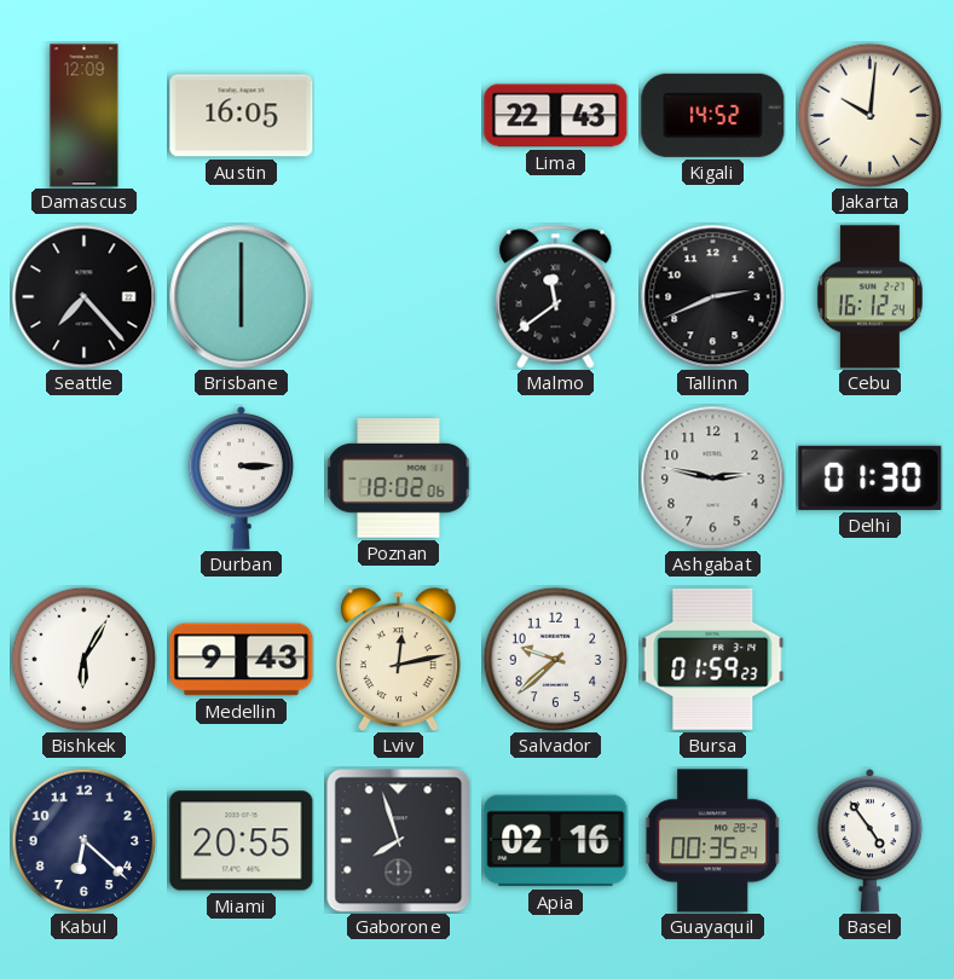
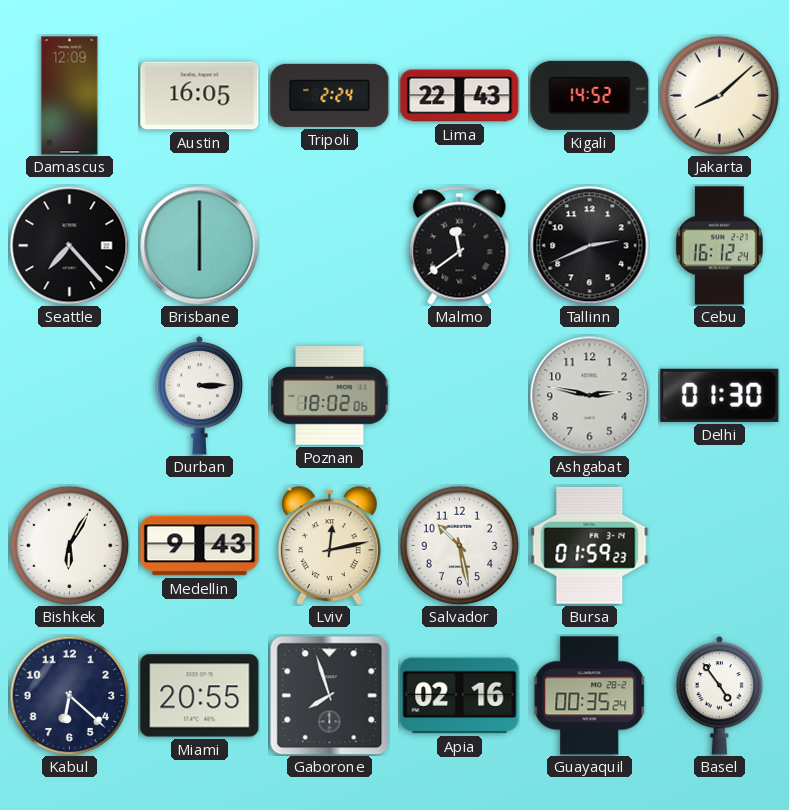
Tripoli: none -> 2:24
Jakarta: 10:01 -> 8:08
Salvador: 9:38 -> 10:28
